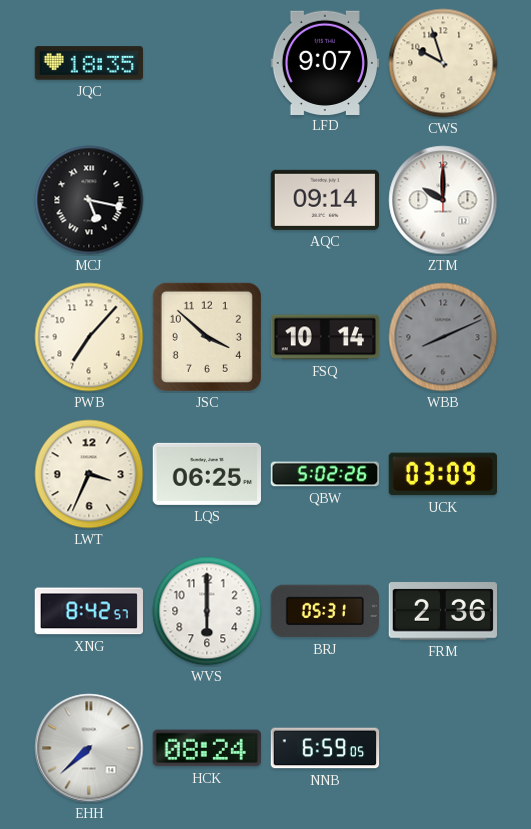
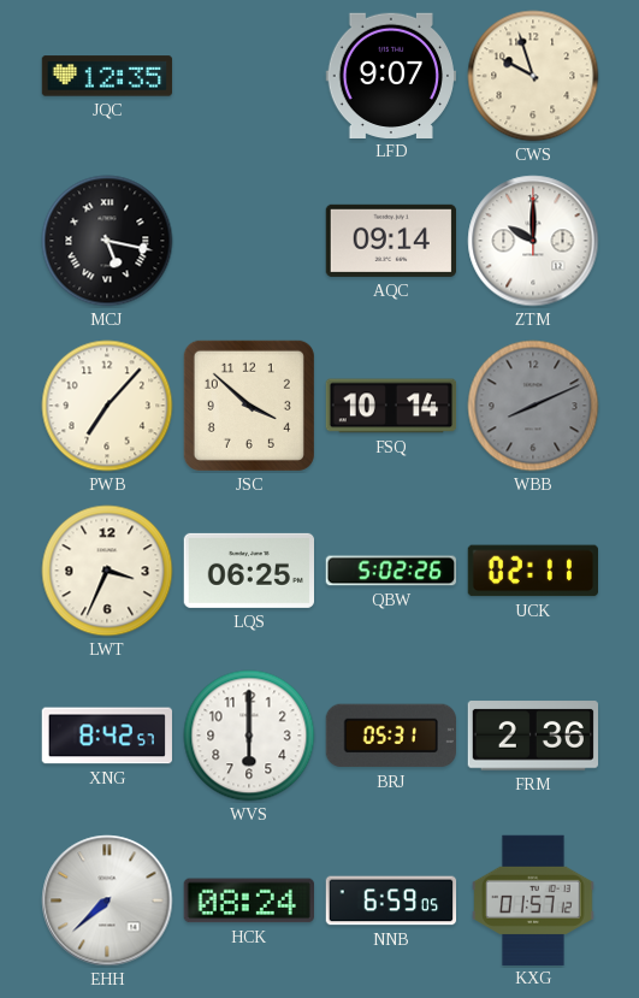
JQC: 18:35 -> 12:35
UCK: 03:09 -> 02:11
KXG: none -> 01:57
